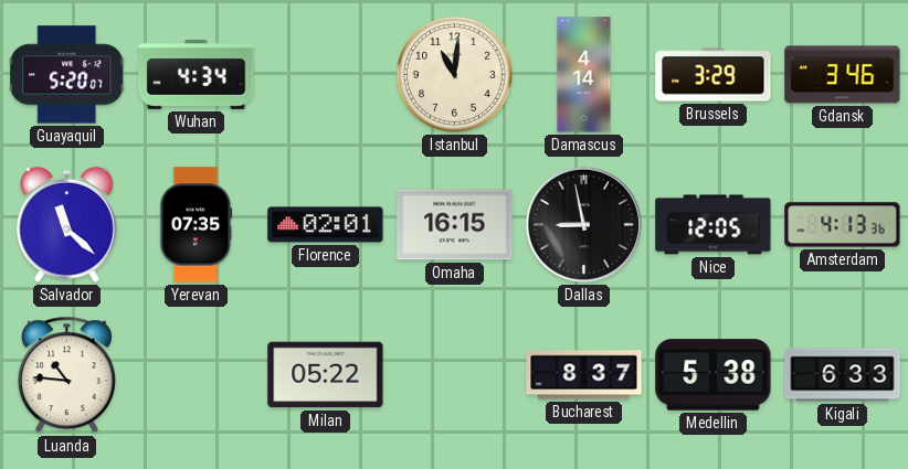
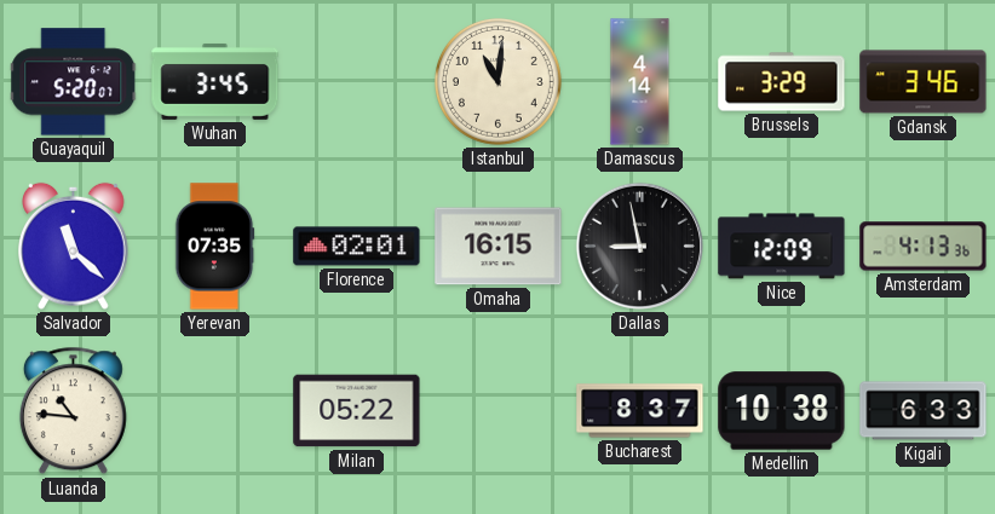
Wuhan: 4:34 -> 3:45
Nice: 12:05 -> 12:09
Medellin: 5:38 -> 10:38
